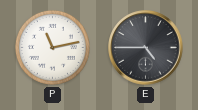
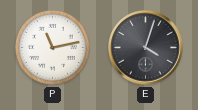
E: 4:45 -> 4:03
